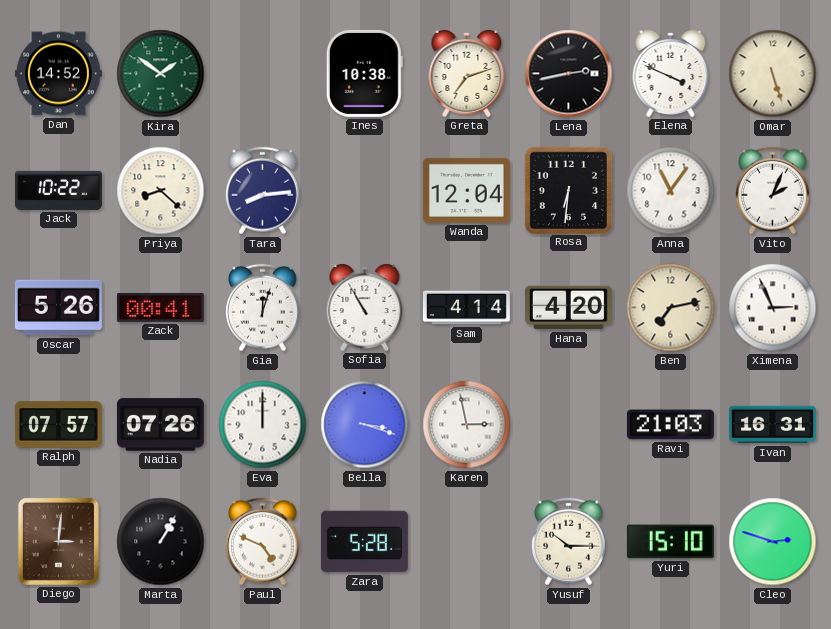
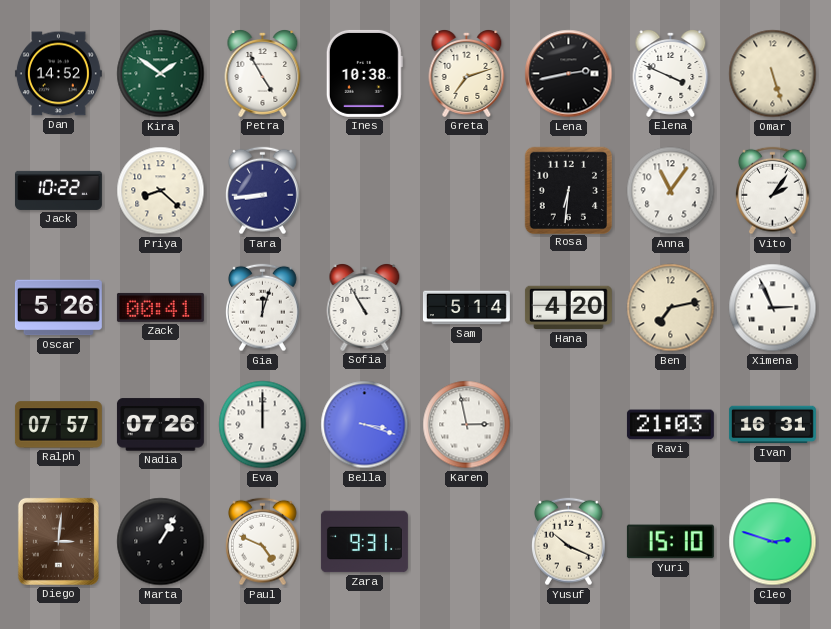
Petra: none -> 4:55
Tara: 8:14 -> 8:44
Wanda: 12:04 -> none
Vito: 2:04 -> 2:06
Sam: 4:14 -> 5:14
Zara: 5:28 -> 9:31
Yusuf: 10:15 -> 10:19
